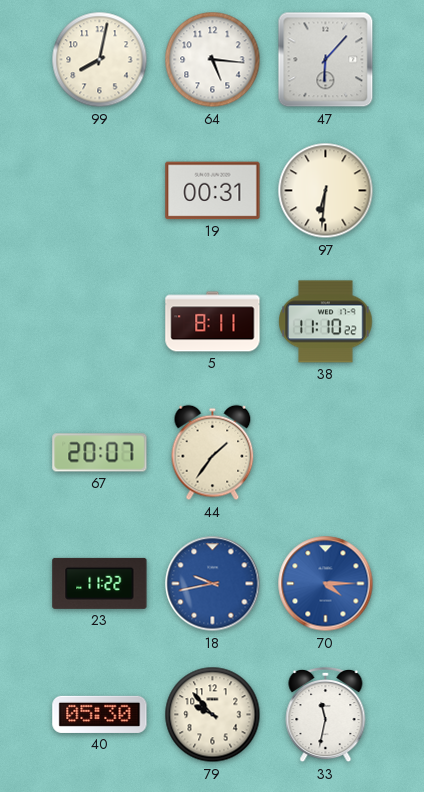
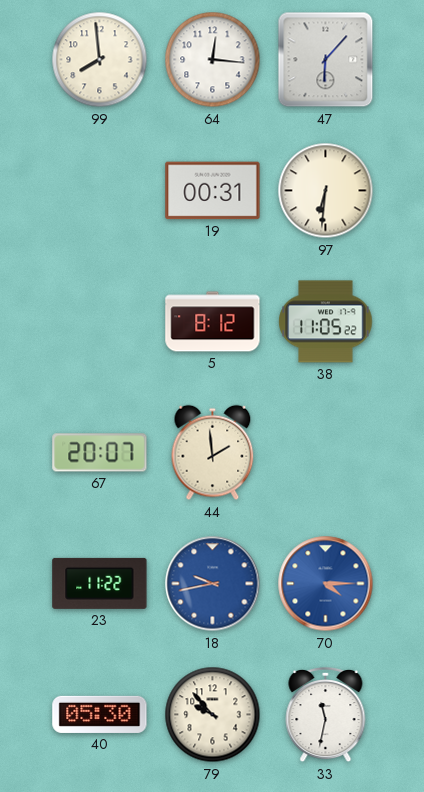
99: 8:02 -> 7:59
64: 5:16 -> 12:16
5: 8:11 -> 8:12
38: 11:10 -> 11:05
44: 1:36 -> 1:59
